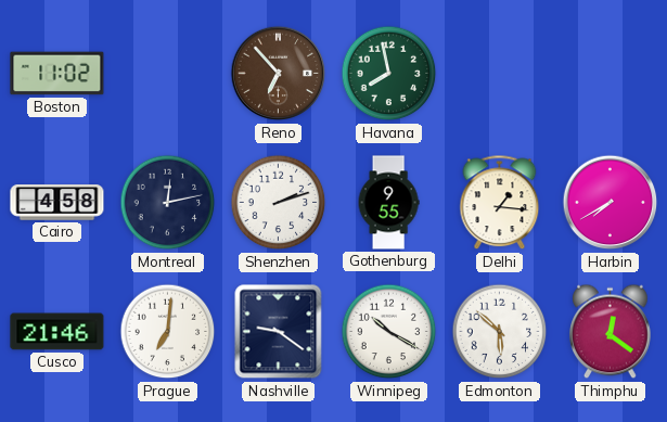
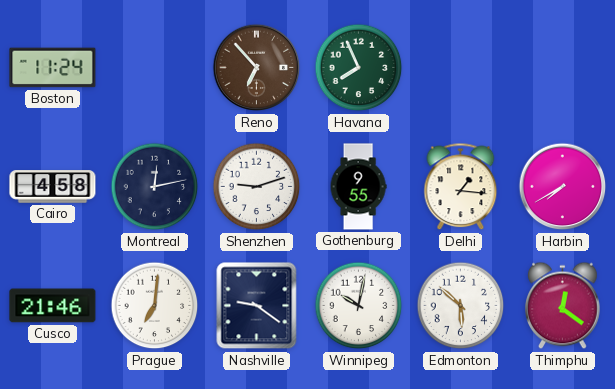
Boston: 11:02 -> 11:24
Havana: 7:58 -> 7:56
Shenzhen: 2:12 -> 9:12
Winnipeg: 10:20 -> 10:02
